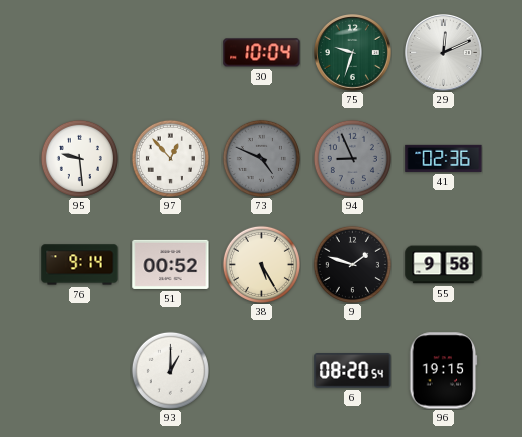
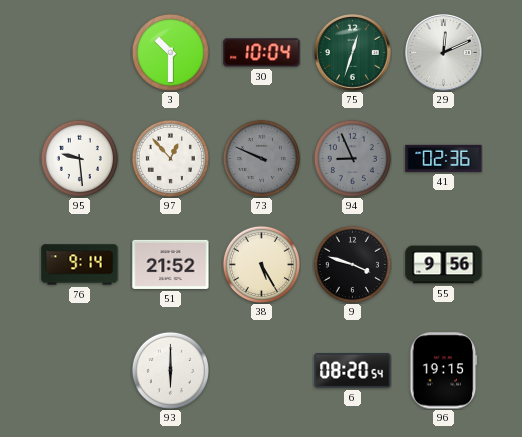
3: none -> 10:30
75: 9:33 -> 12:33
73: 4:49 -> 9:49
51: 00:52 -> 21:52
9: 1:48 -> 3:48
55: 9:58 -> 9:56
93: 1:00 -> 6:00
